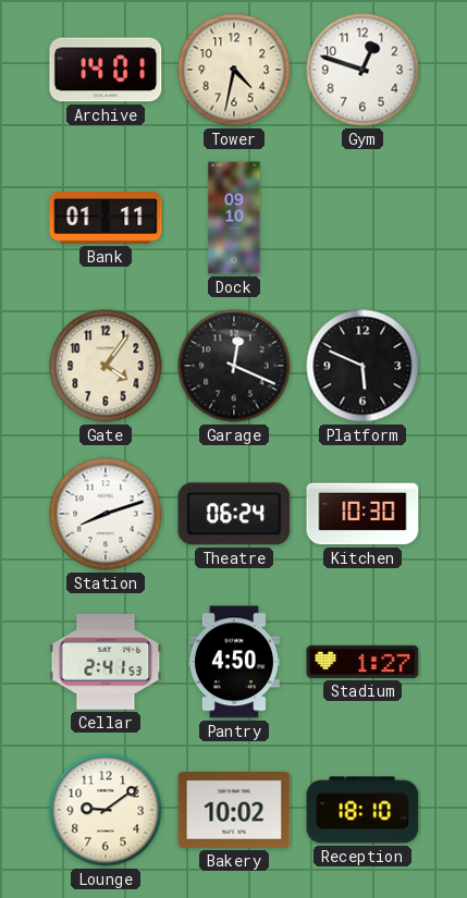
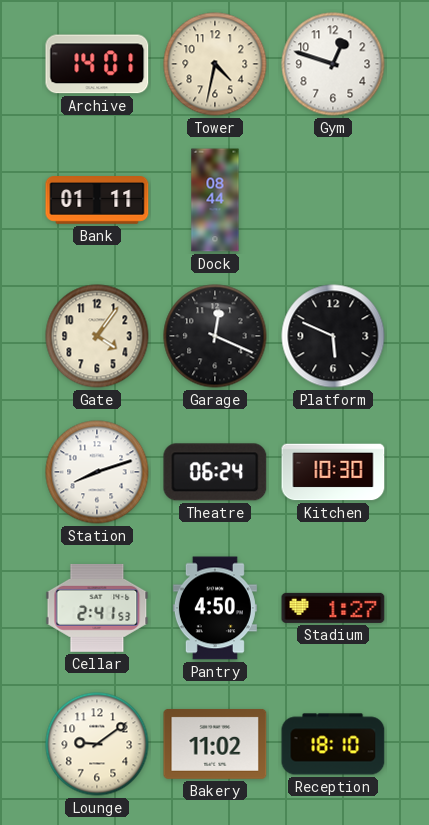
Dock: 09:10 -> 08:44
Bakery: 10:02 -> 11:02
